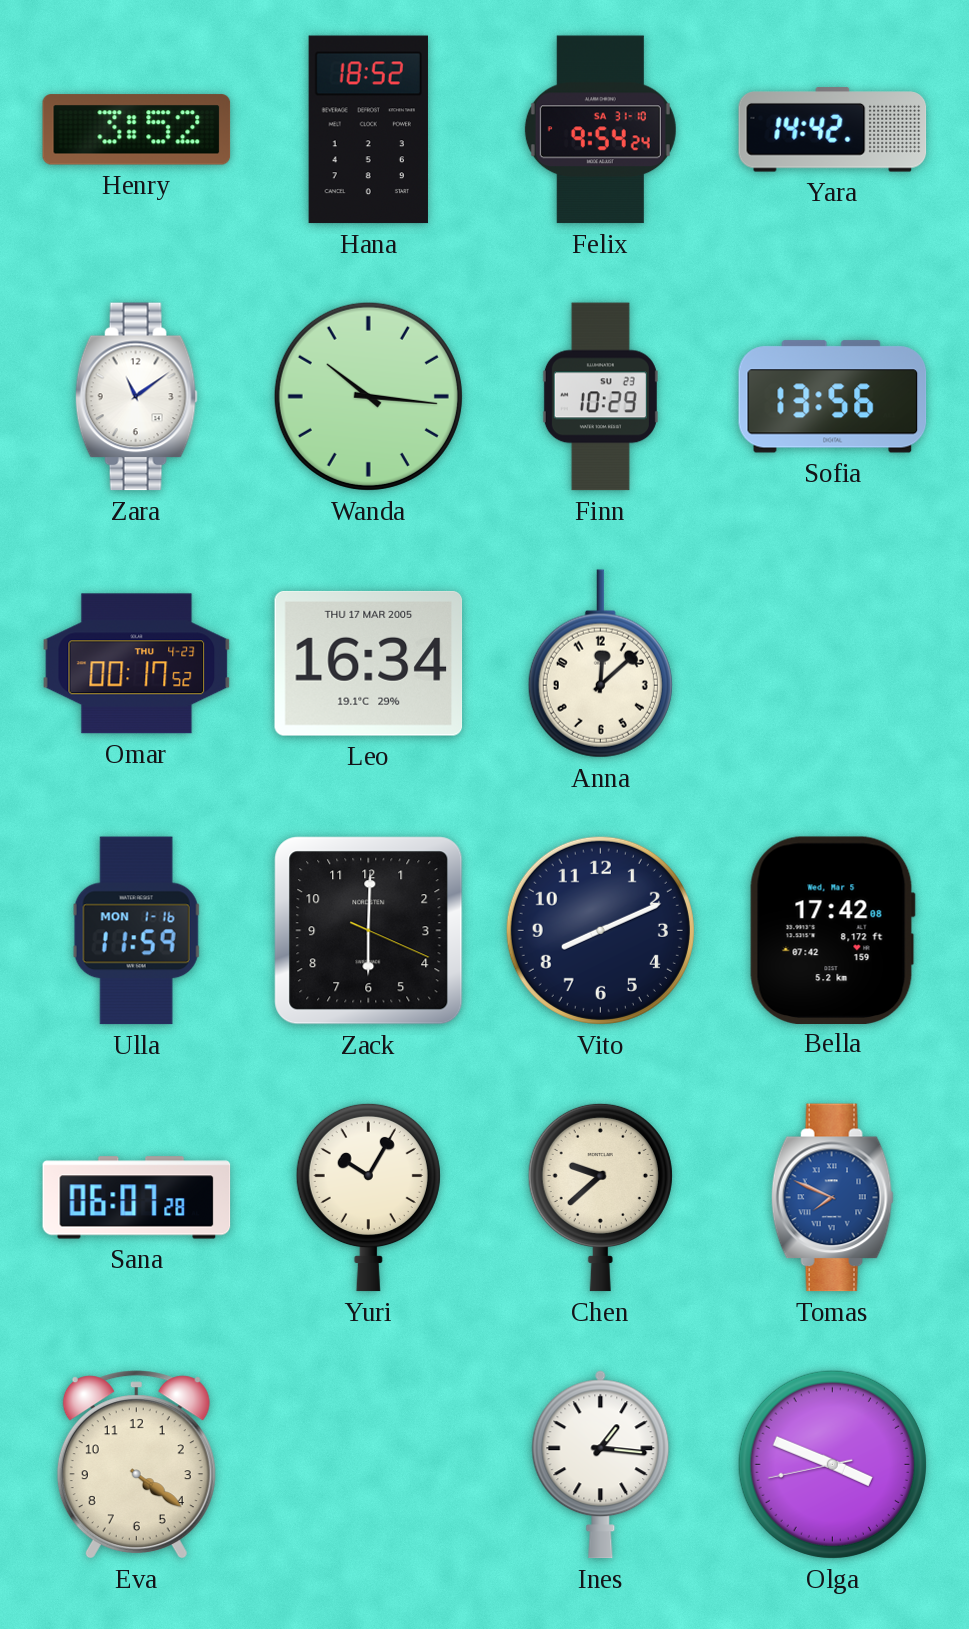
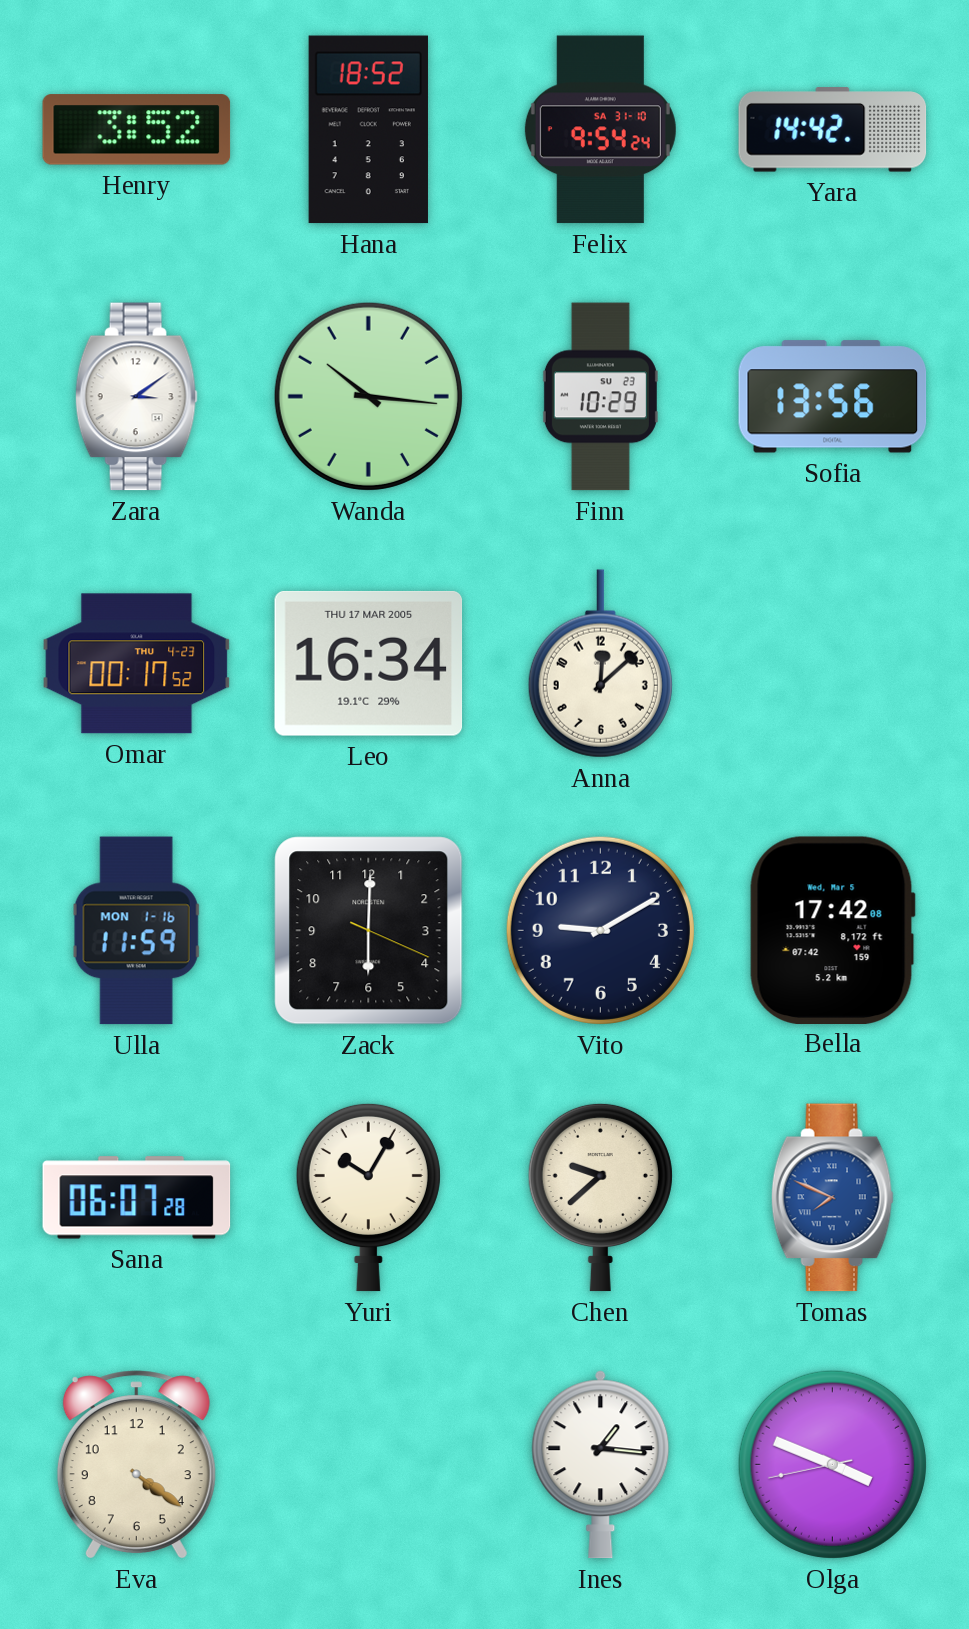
Zara: 11:09 -> 3:09
Vito: 8:11 -> 9:10
